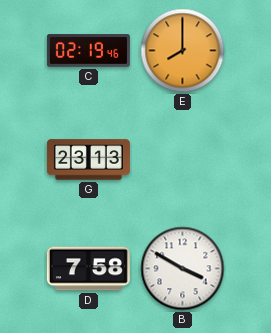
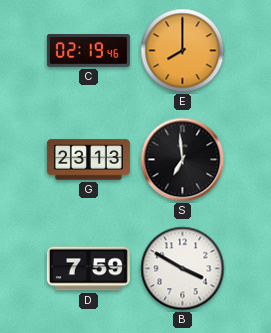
S: none -> 6:59
D: 7:58 -> 7:59
